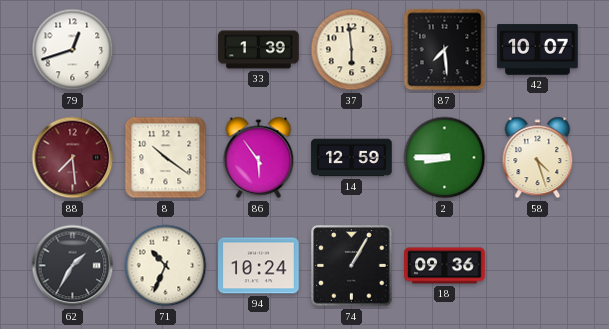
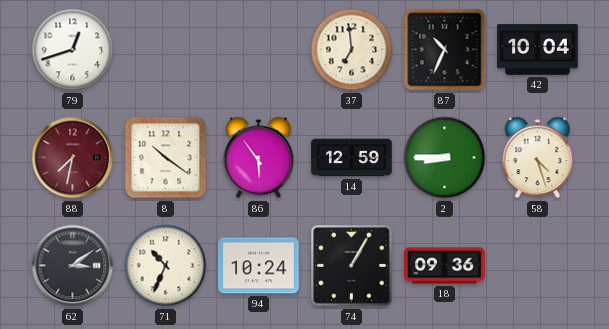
33: 1:39 -> none
37: 5:59 -> 6:59
87: 7:29 -> 10:34
42: 10:07 -> 10:04
88: 7:29 -> 7:32
62: 1:35 -> 3:09
